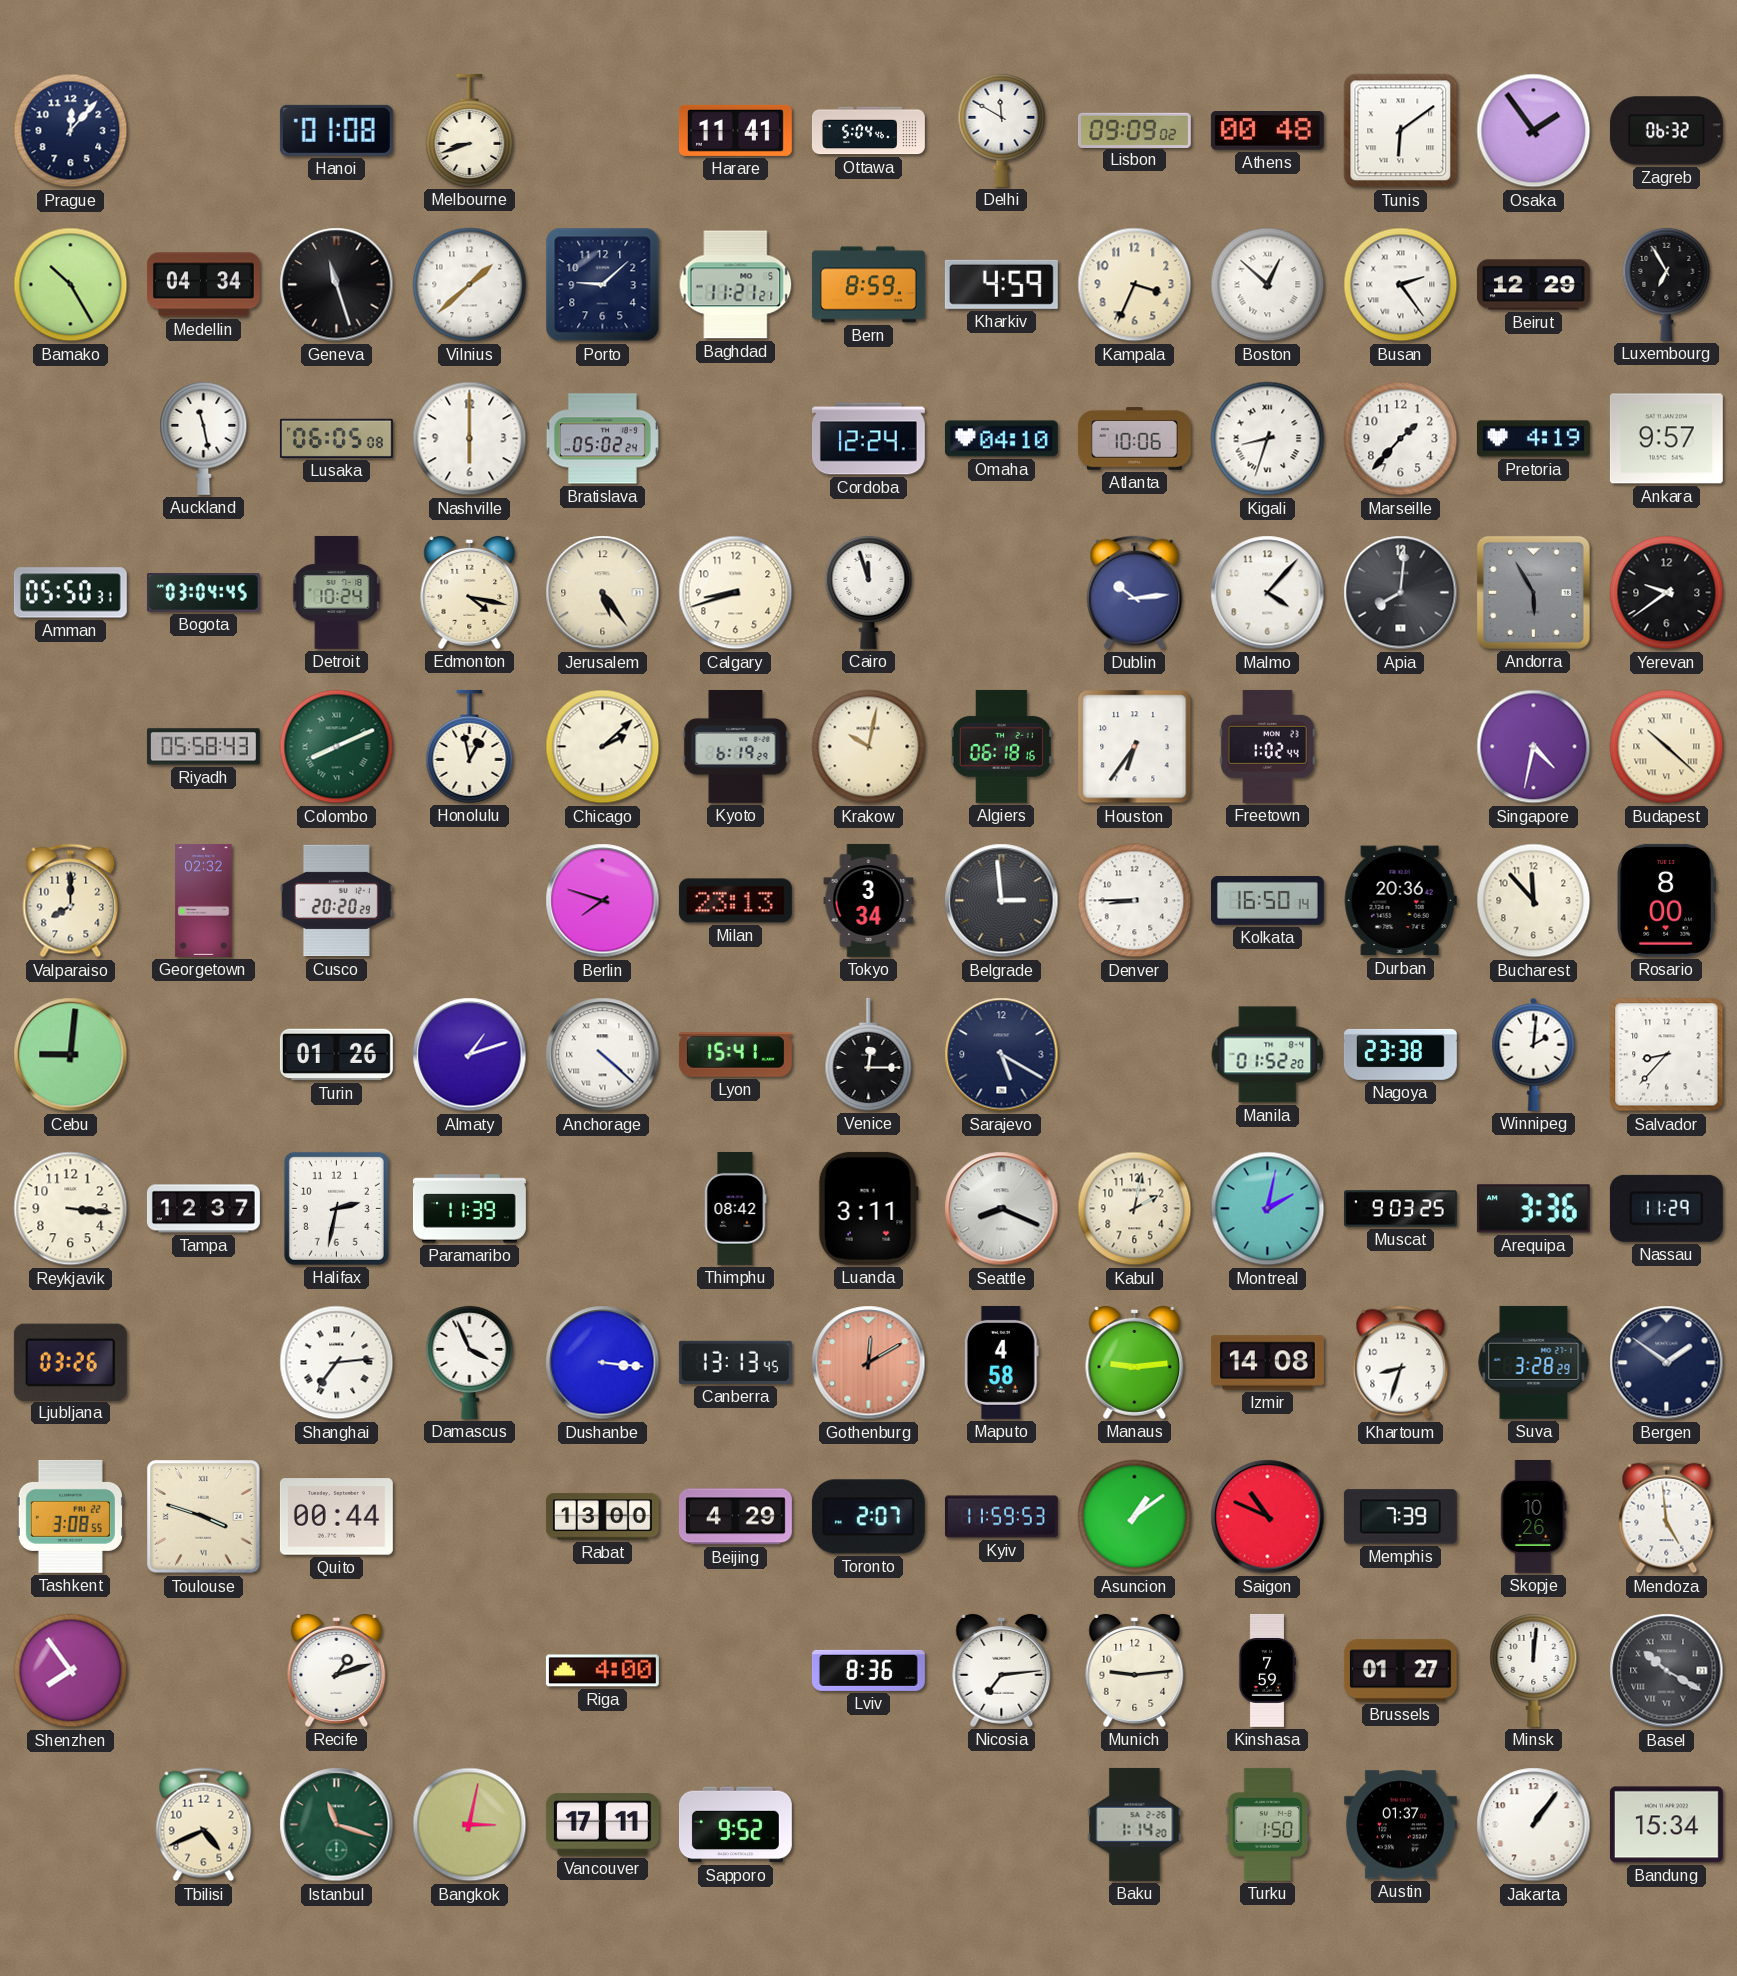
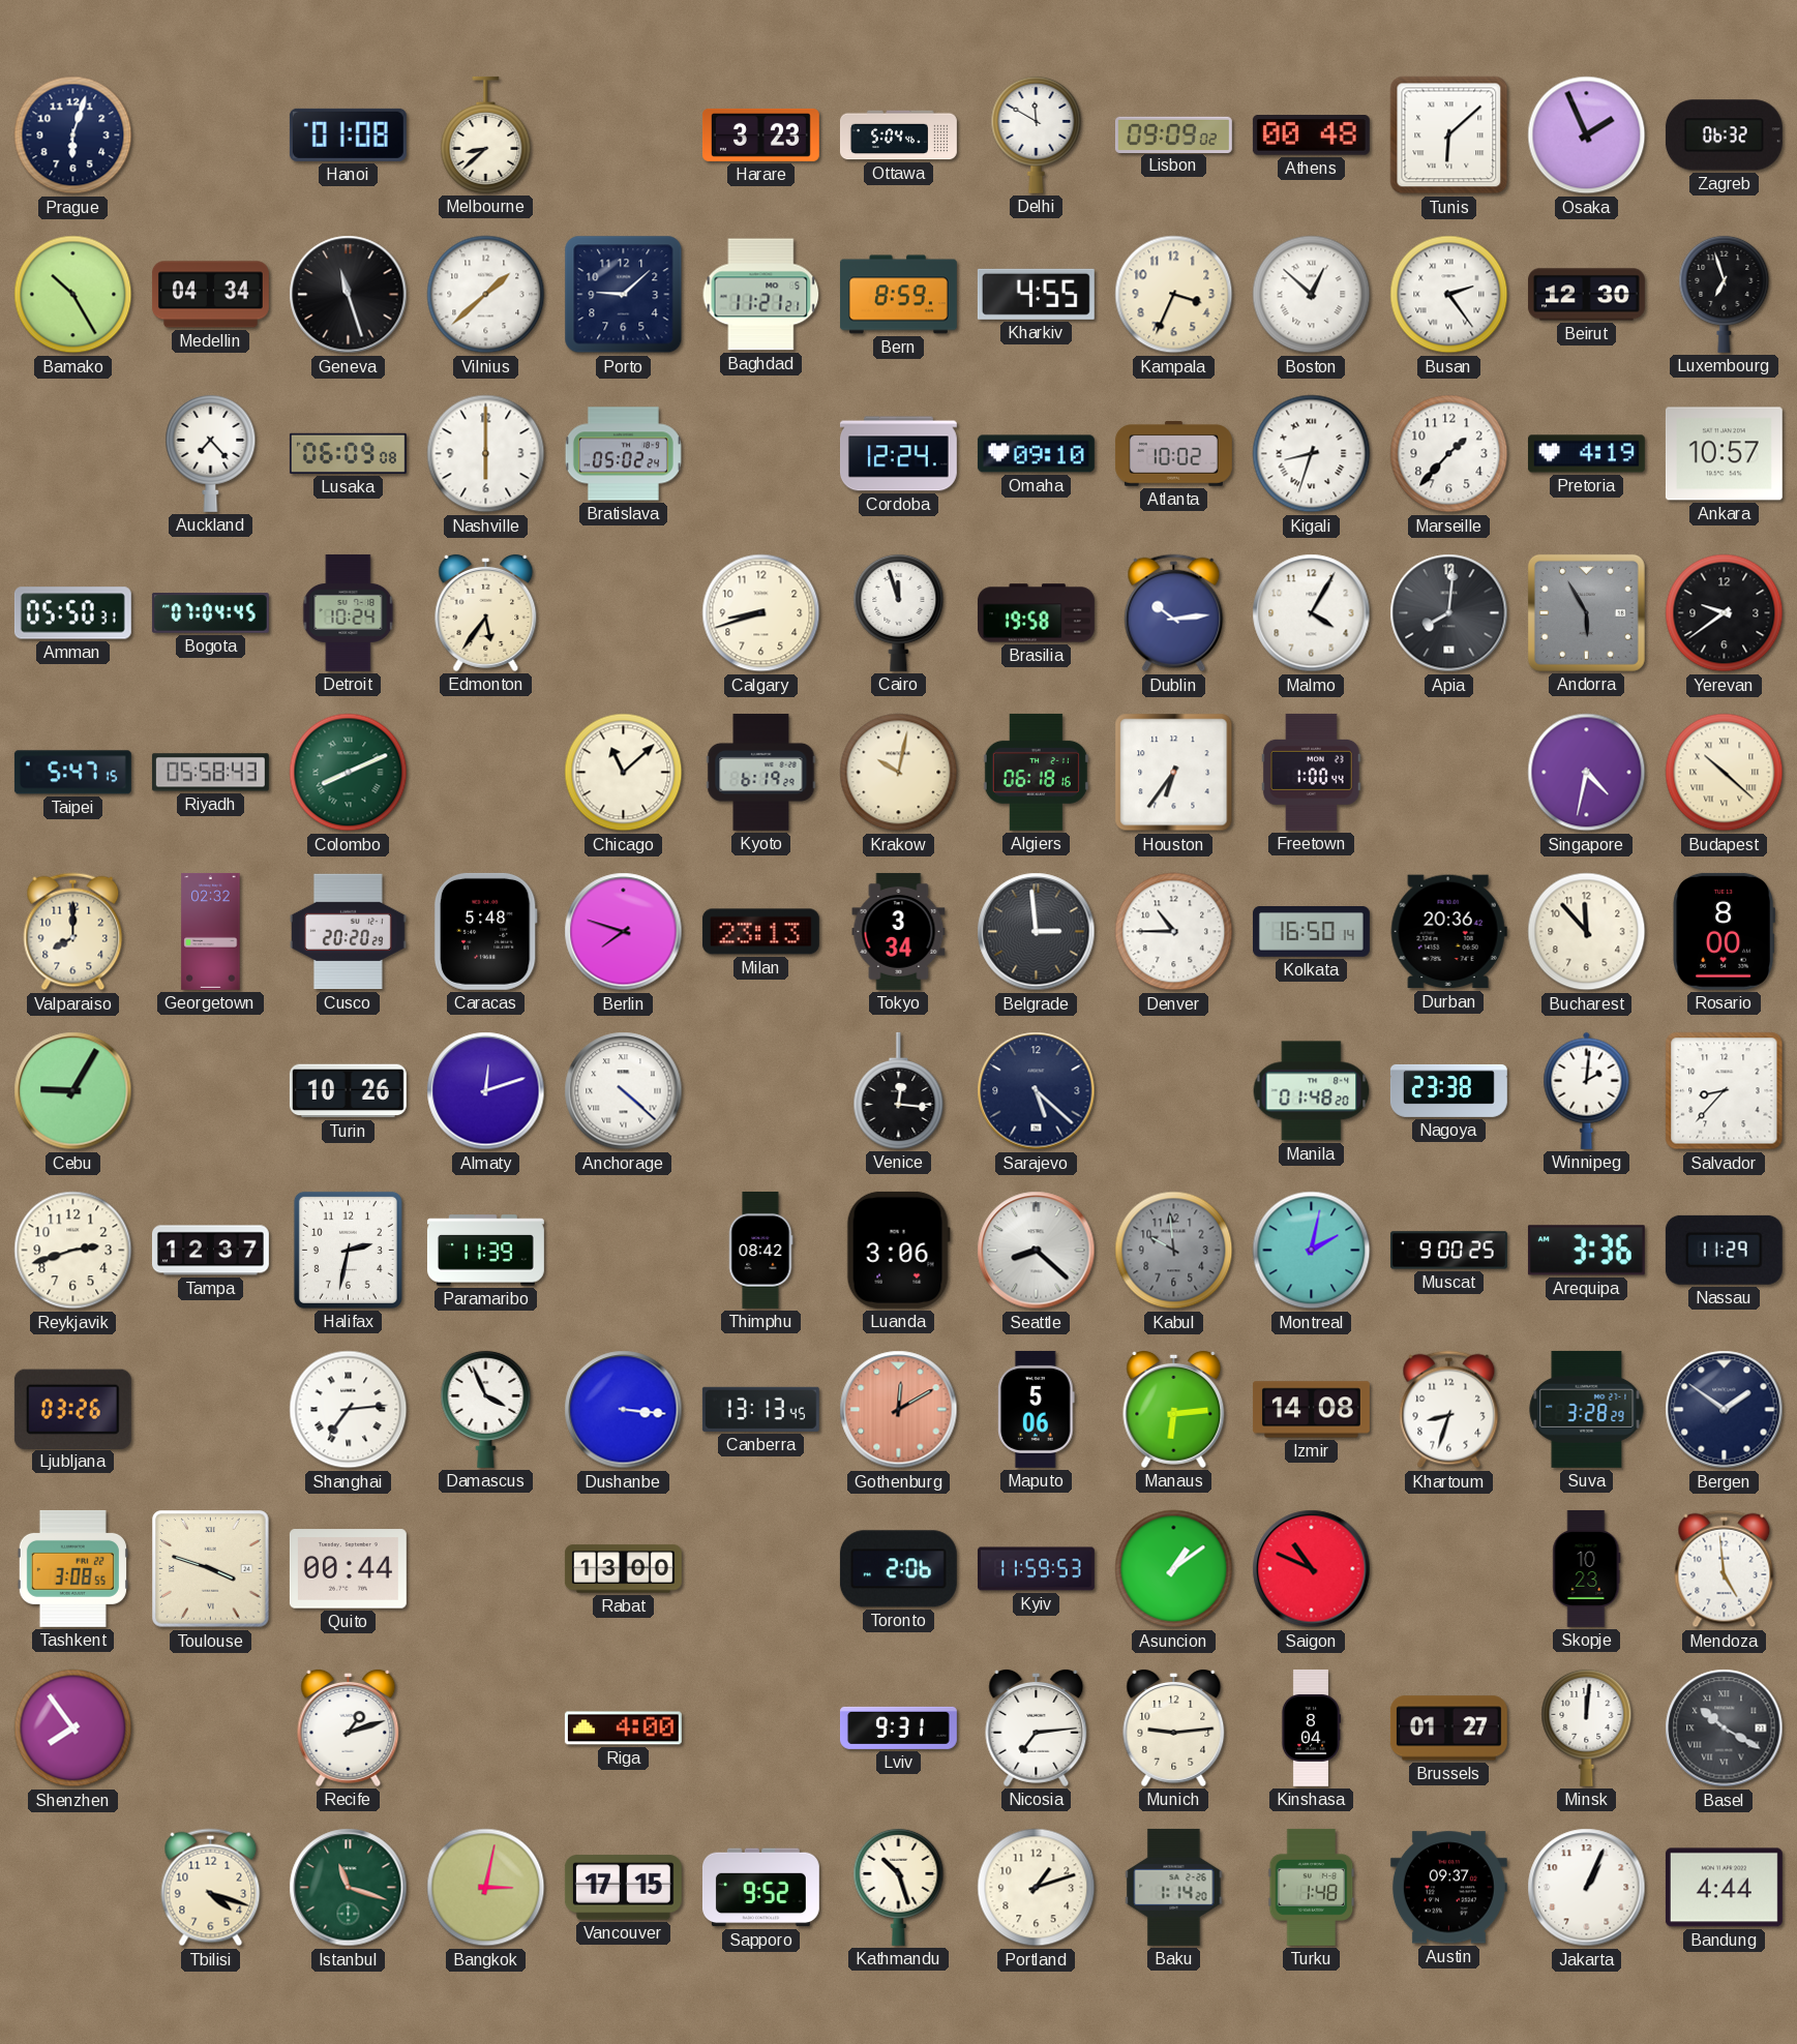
Prague: 12:07 -> 6:03
Melbourne: 8:42 -> 8:38
Harare: 11:41 -> 3:23
Tunis: 6:09 -> 6:08
Osaka: 1:54 -> 1:56
Kharkiv: 4:59 -> 4:55
Beirut: 12:29 -> 12:30
Luxembourg: 6:55 -> 6:57
Auckland: 11:28 -> 7:23
Lusaka: 06:05 -> 06:09
Omaha: 04:10 -> 09:10
Atlanta: 10:06 -> 10:02
Ankara: 9:57 -> 10:57
Bogota: 03:04 -> 07:04
Edmonton: 4:17 -> 5:36
Jerusalem: 5:24 -> none
Brasilia: none -> 19:58
Malmo: 4:07 -> 4:05
Taipei: none -> 5:47
Honolulu: 12:58 -> none
Chicago: 2:08 -> 11:08
Freetown: 1:02 -> 1:00
Caracas: none -> 5:48
Denver: 8:45 -> 10:45
Cebu: 9:01 -> 9:05
Turin: 01:26 -> 10:26
Almaty: 1:12 -> 12:12
Lyon: 15:41 -> none
Venice: 12:15 -> 12:16
Sarajevo: 5:20 -> 5:22
Manila: 01:52 -> 01:48
Reykjavik: 3:16 -> 2:42
Luanda: 3:11 -> 3:06
Seattle: 8:19 -> 8:22
Kabul: 2:02 -> 9:59
Kabul dial: cream -> grey
Muscat: 9:03 -> 9:00
Maputo: 4:58 -> 5:06
Manaus: 9:14 -> 6:14
Beijing: 4:29 -> none
Toronto: 2:07 -> 2:06
Memphis: 7:39 -> none
Skopje: 10:26 -> 10:23
Lviv: 8:36 -> 9:31
Kinshasa: 7:59 -> 8:04
Tbilisi: 4:41 -> 4:18
Vancouver: 17:11 -> 17:15
Kathmandu: none -> 10:27
Portland: none -> 1:12
Turku: 1:50 -> 1:48
Austin: 01:37 -> 09:37
Jakarta: 1:06 -> 1:04
Bandung: 15:34 -> 4:44
